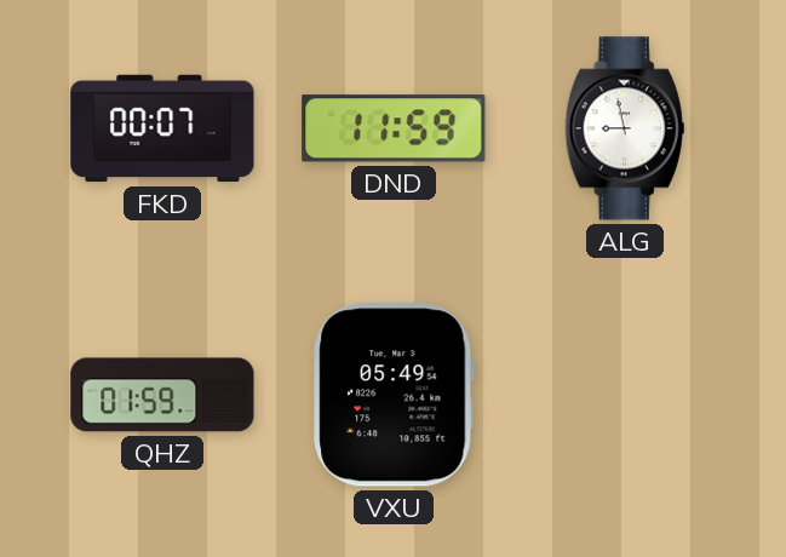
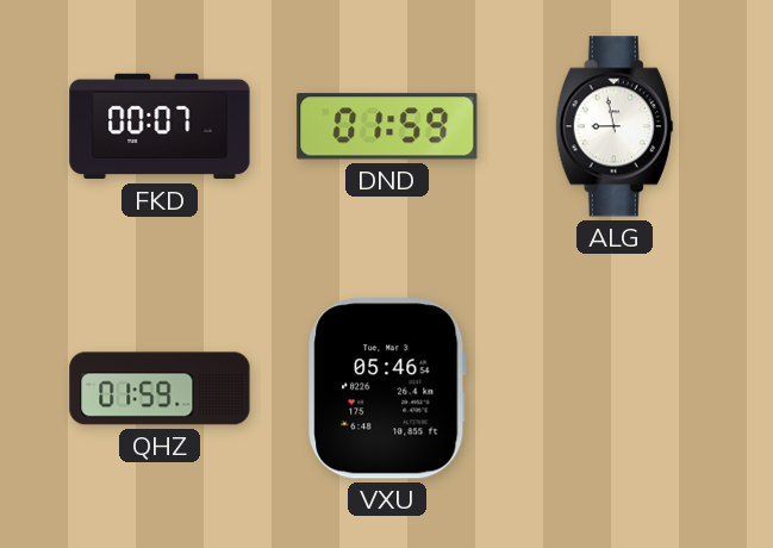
DND: 11:59 -> 01:59
VXU: 05:49 -> 05:46
